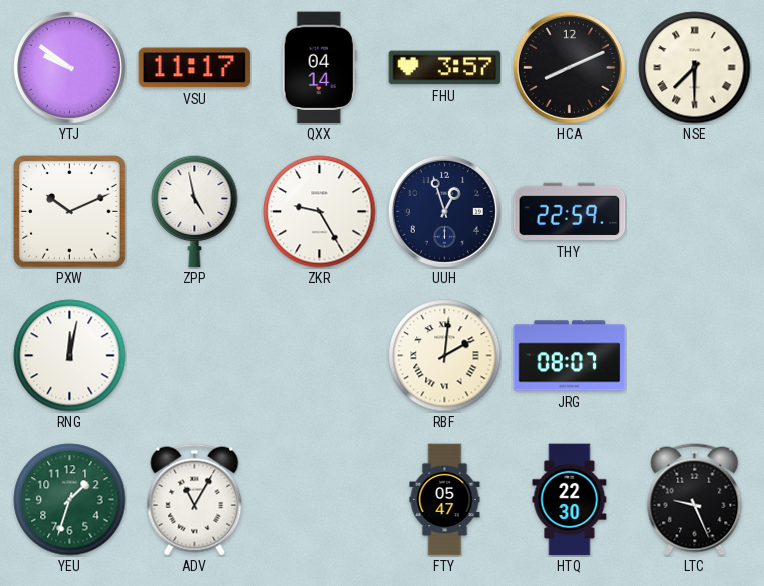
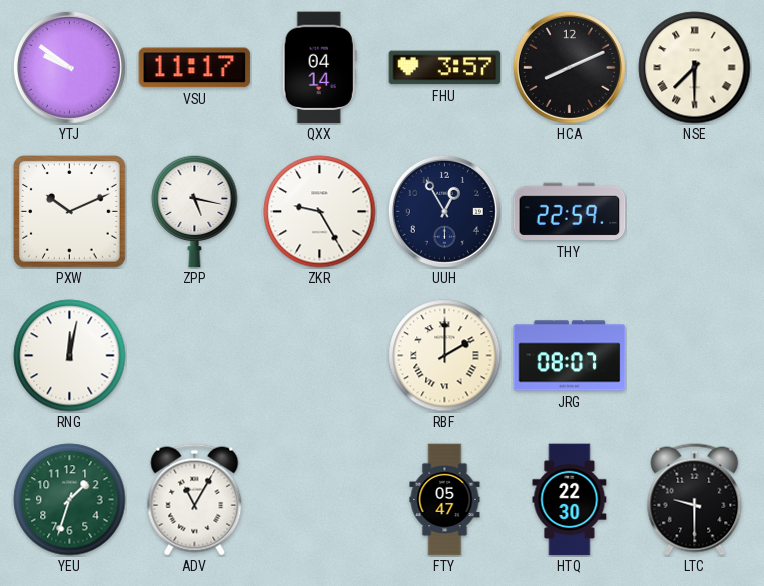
ZPP: 4:58 -> 5:17
UUH: 12:57 -> 12:55
RBF: 2:01 -> 2:00
LTC: 9:26 -> 9:30
